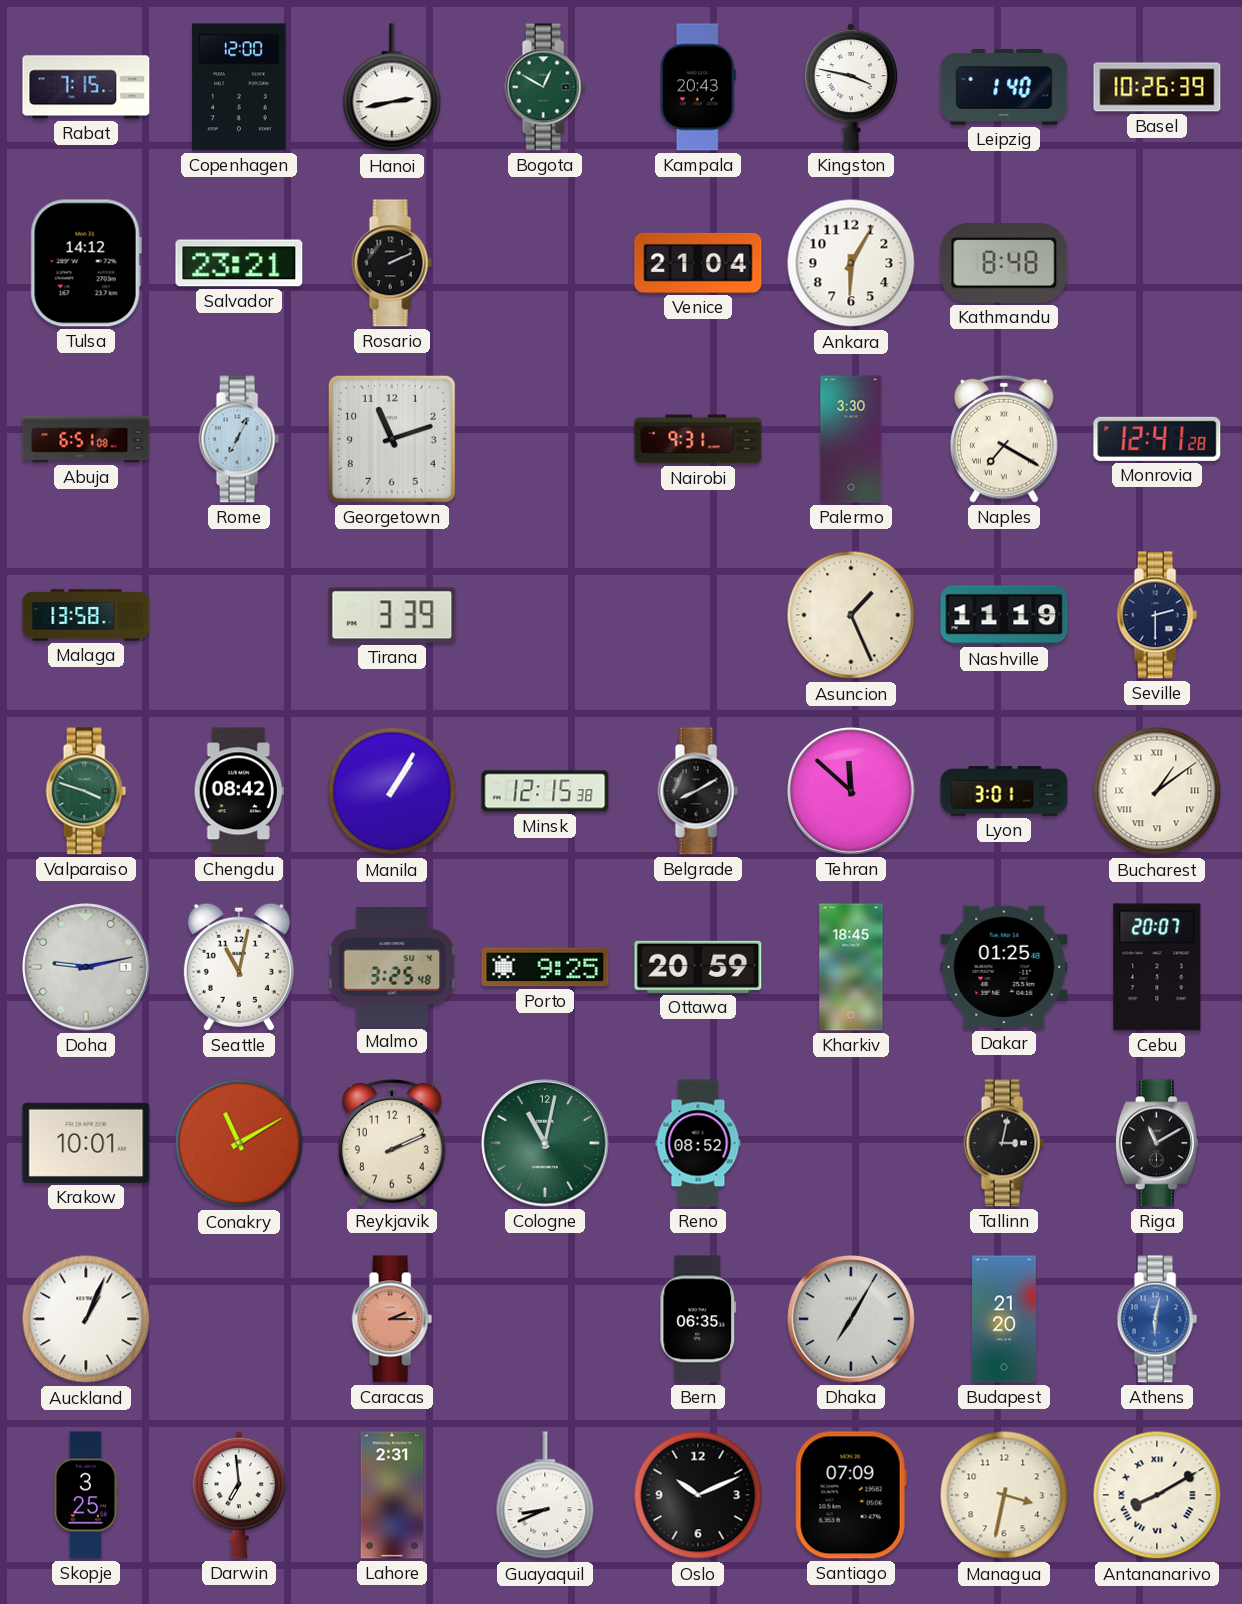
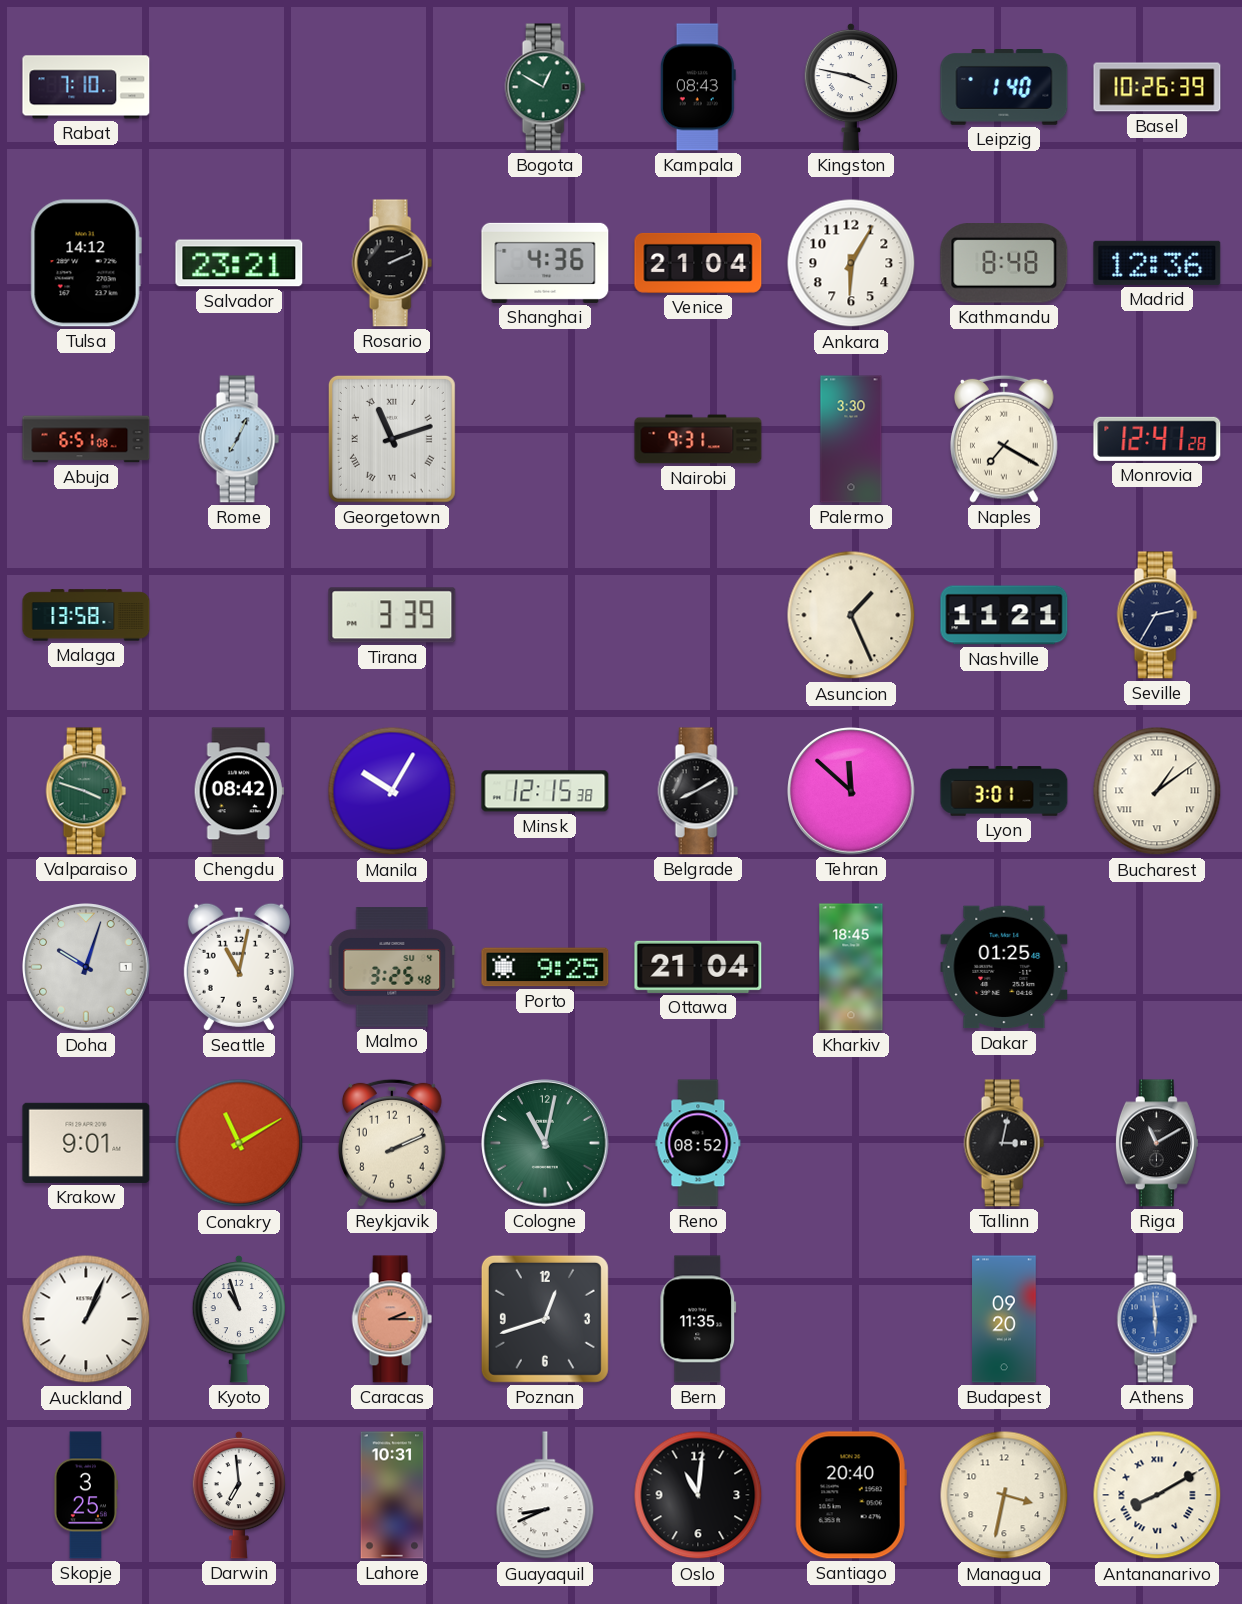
Rabat: 7:15 -> 7:10
Copenhagen: 12:00 -> none
Hanoi: 2:43 -> none
Kampala: 20:43 -> 08:43
Shanghai: none -> 4:36
Madrid: none -> 12:36
Georgetown numerals: Arabic -> Roman
Nashville: 11:19 -> 11:21
Seville: 2:30 -> 2:35
Manila: 1:05 -> 10:05
Doha: 9:13 -> 10:03
Ottawa: 20:59 -> 21:04
Cebu: 20:07 -> none
Krakow: 10:01 -> 9:01
Kyoto: none -> 10:57
Poznan: none -> 12:42
Bern: 06:35 -> 11:35
Dhaka: 7:05 -> none
Budapest: 21:20 -> 09:20
Athens: 6:02 -> 5:59
Lahore: 2:31 -> 10:31
Oslo: 10:11 -> 11:01
Santiago: 07:09 -> 20:40
